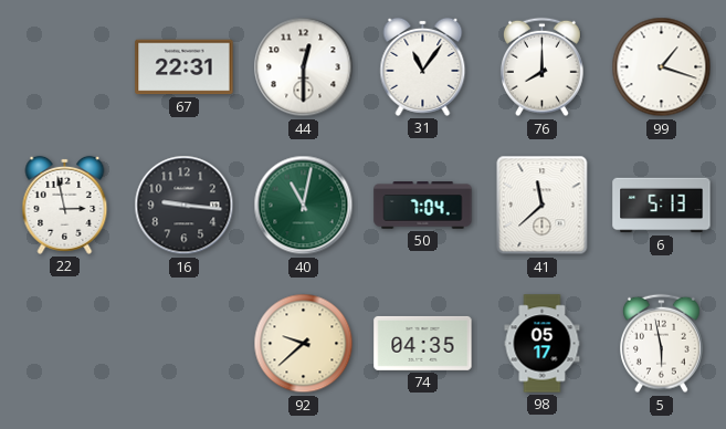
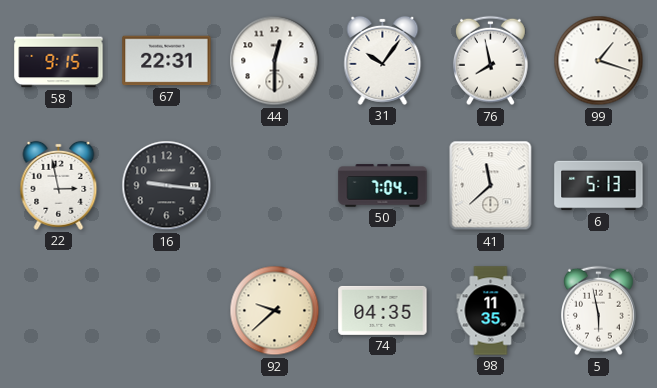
58: none -> 9:15
31: 11:06 -> 10:06
76: 8:00 -> 7:58
40: 11:02 -> none
98: 05:17 -> 11:35
